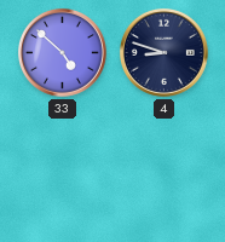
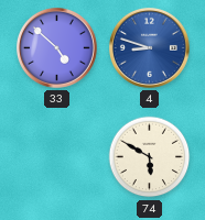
4 dial: navy -> blue
74: none -> 5:50
